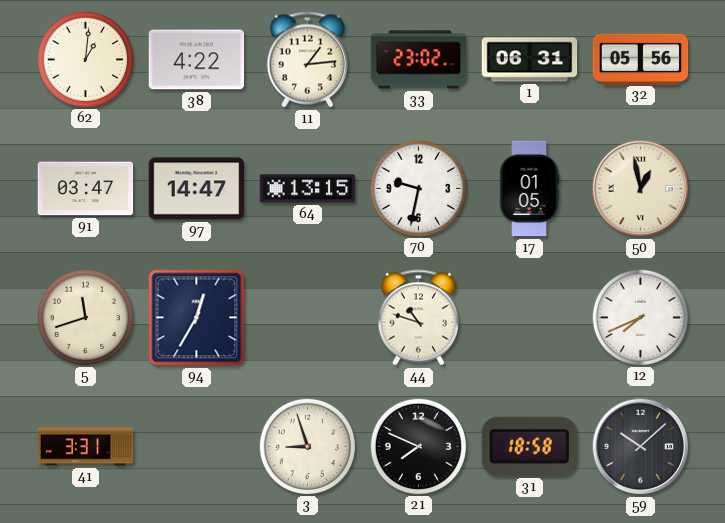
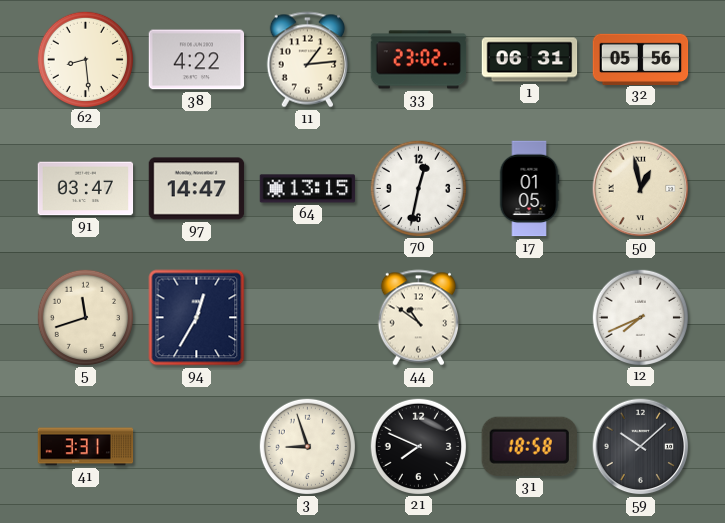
62: 1:01 -> 8:29
70: 9:32 -> 12:32
44: 10:48 -> 10:51
